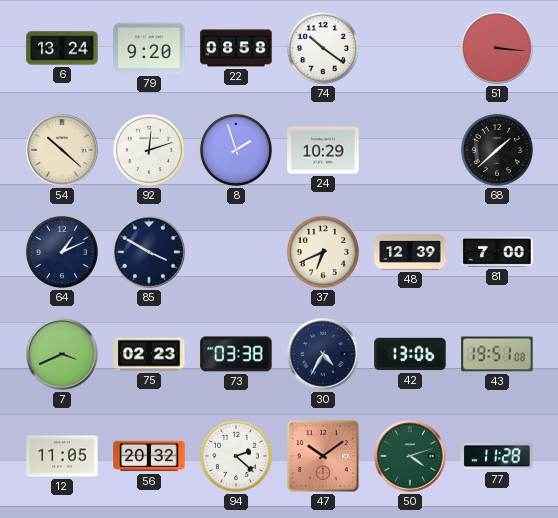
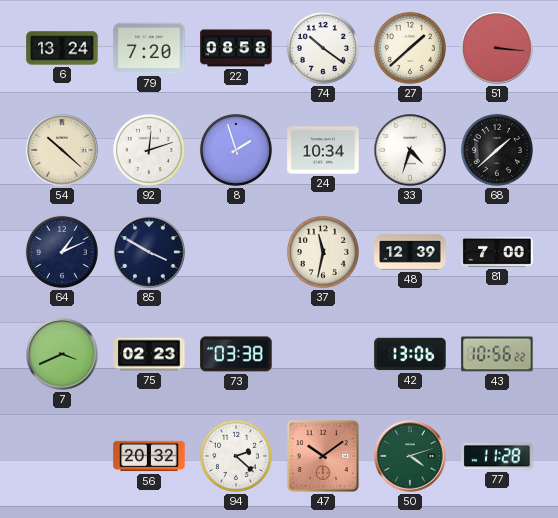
79: 9:20 -> 7:20
27: none -> 1:38
24: 10:29 -> 10:34
33: none -> 4:33
37: 6:41 -> 11:32
30: 4:35 -> none
43: 19:51 -> 10:56
12: 11:05 -> none
